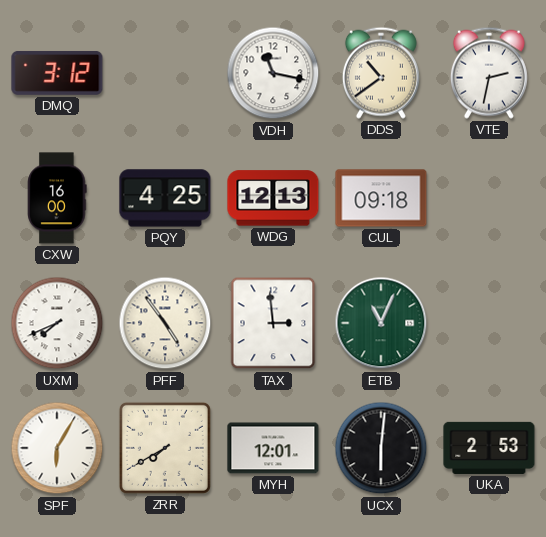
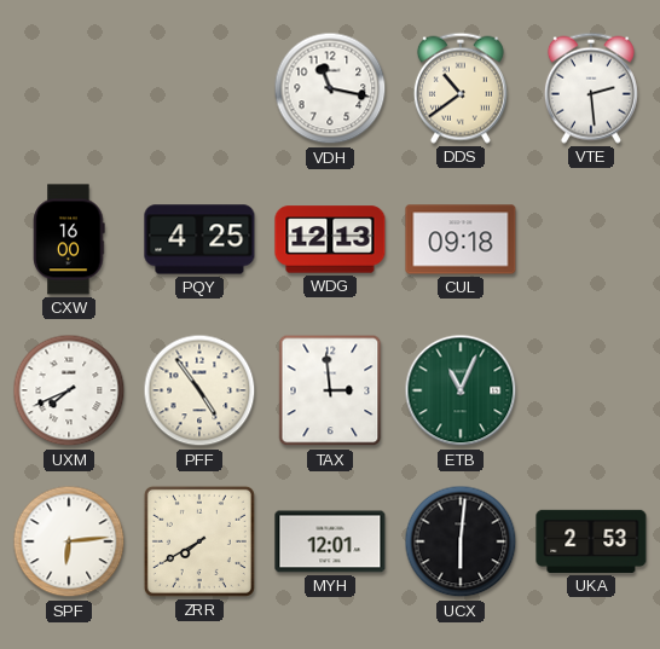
DMQ: 3:12 -> none
VTE: 2:32 -> 2:29
SPF: 6:05 -> 6:14
